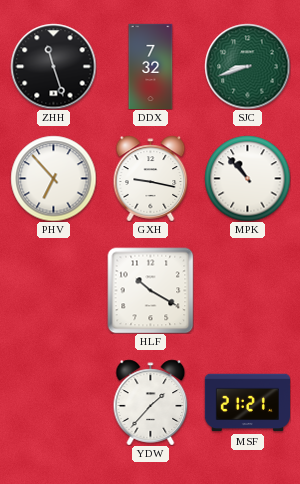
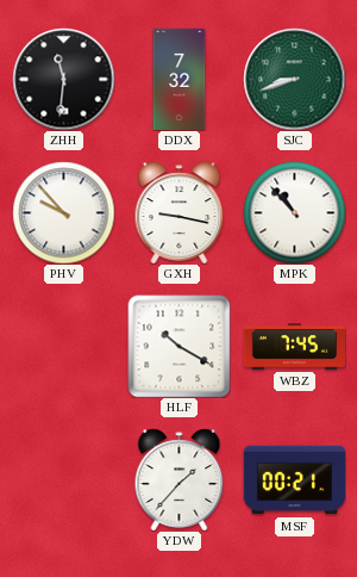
ZHH: 11:27 -> 11:31
PHV: 6:53 -> 9:53
WBZ: none -> 7:45
MSF: 21:21 -> 00:21
